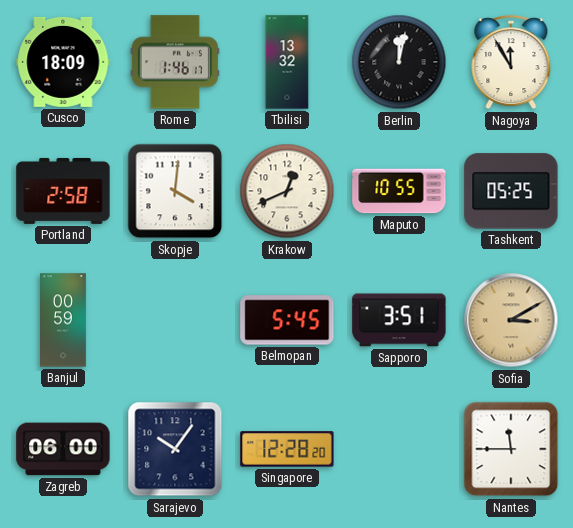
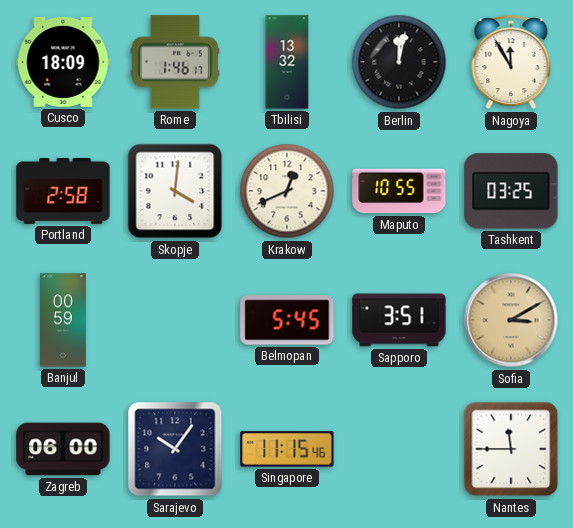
Tashkent: 05:25 -> 03:25
Singapore: 12:28 -> 11:15
